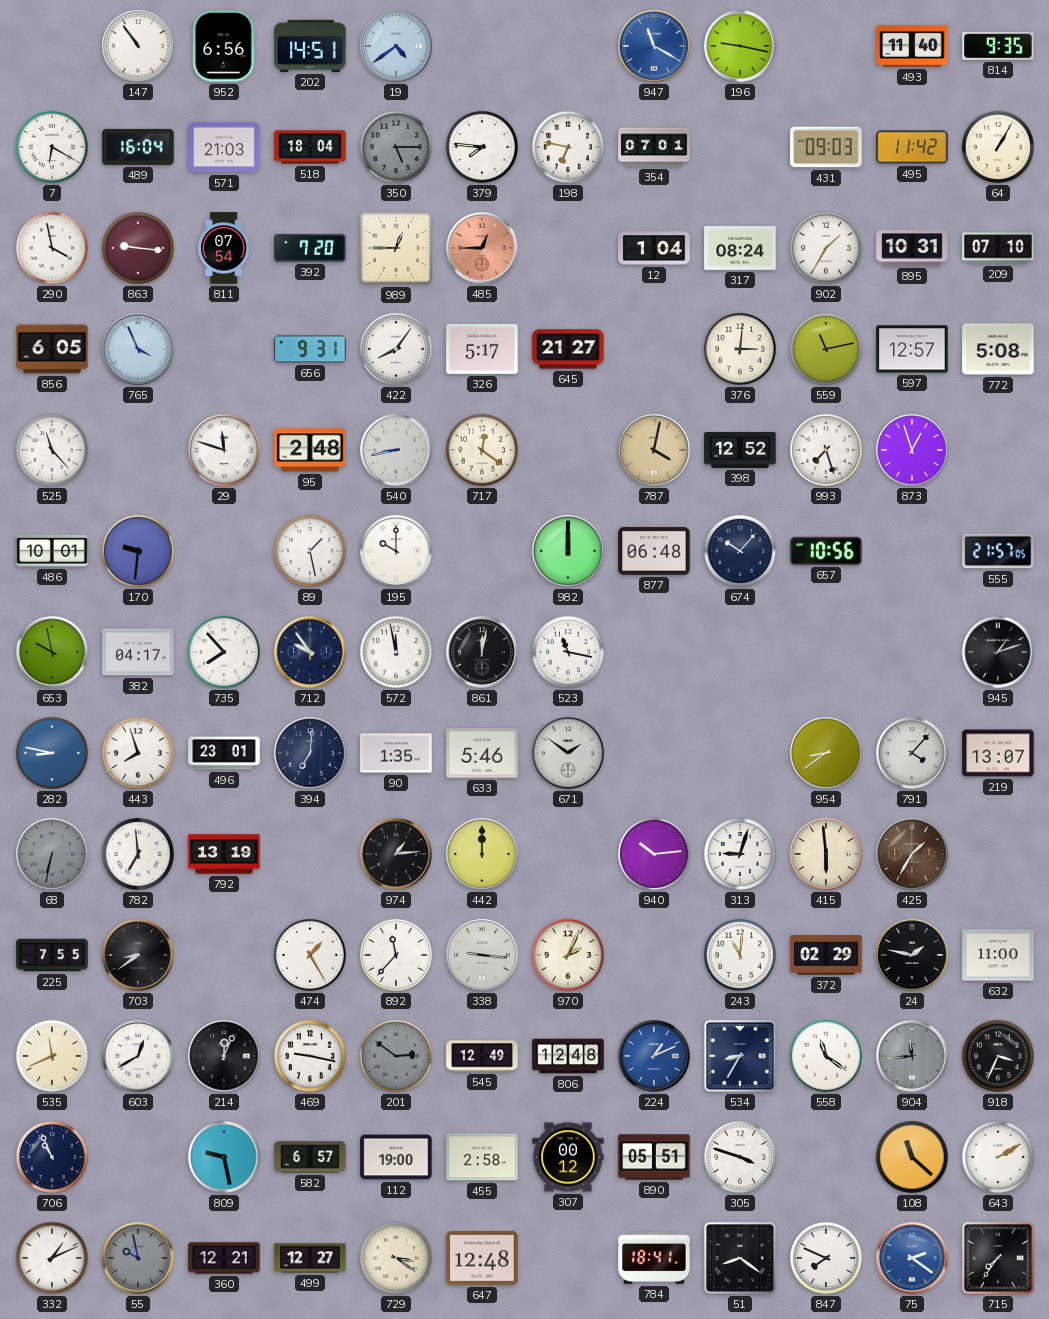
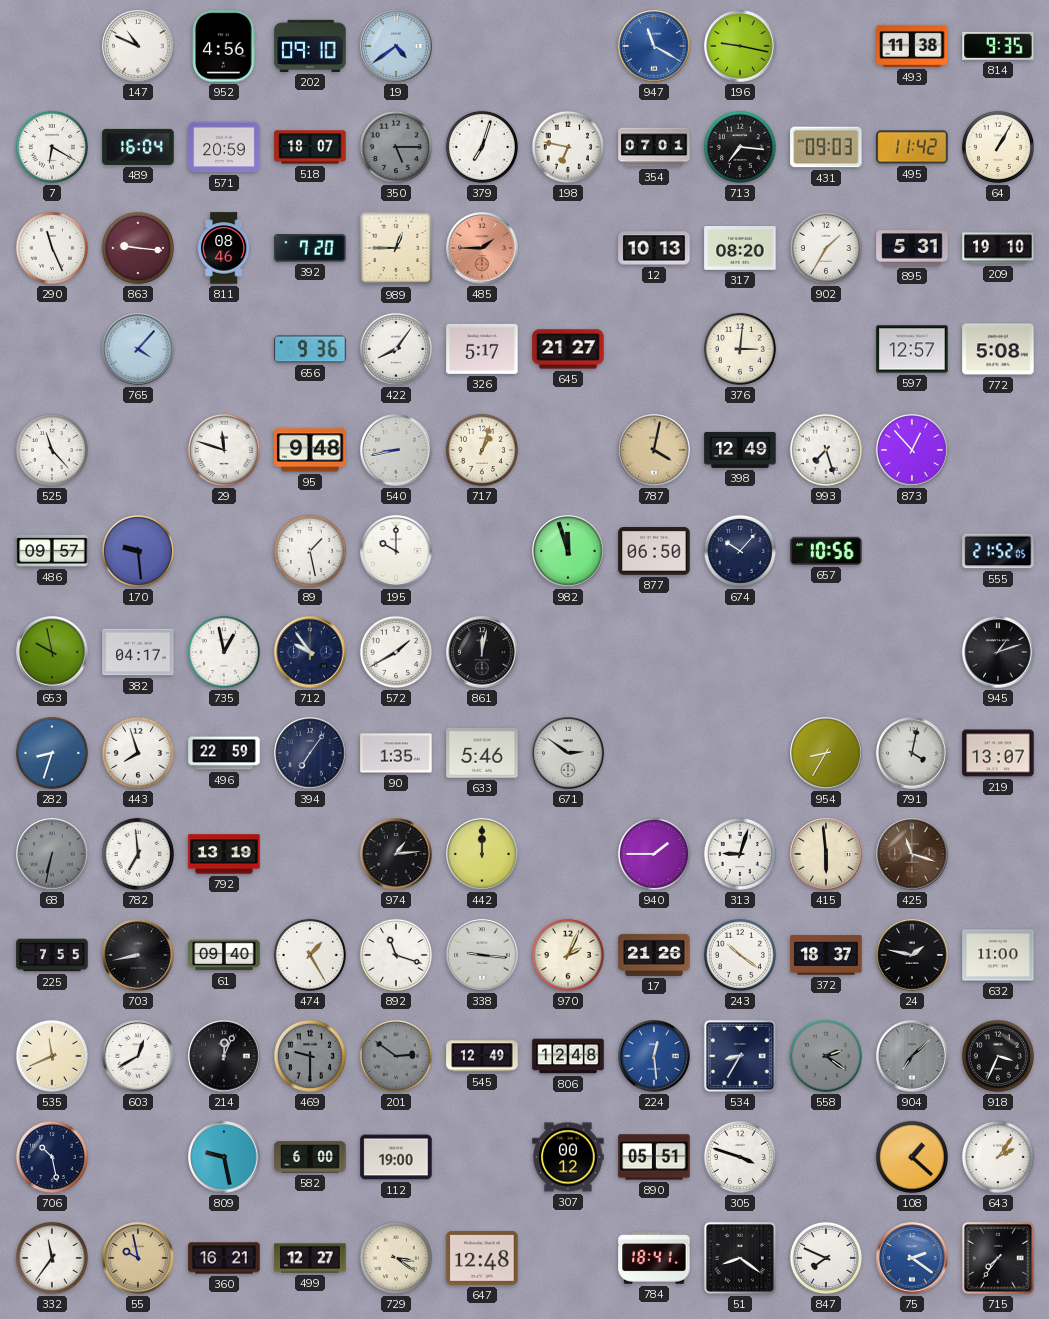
147: 10:54 -> 10:49
952: 6:56 -> 4:56
202: 14:51 -> 09:10
493: 11:40 -> 11:38
571: 21:03 -> 20:59
518: 18:04 -> 18:07
379: 7:46 -> 7:03
713: none -> 7:16
290: 3:58 -> 11:26
811: 07:54 -> 08:46
485: 12:45 -> 1:45
12: 1:04 -> 10:13
317: 08:24 -> 08:20
895: 10:31 -> 5:31
209: 07:10 -> 19:10
856: 6:05 -> none
765: 3:56 -> 4:07
656: 9:31 -> 9:36
559: 11:13 -> none
95: 2:48 -> 9:48
717: 12:21 -> 1:03
398: 12:52 -> 12:49
873: 12:57 -> 12:53
486: 10:01 -> 09:57
170: 9:31 -> 9:29
982: 12:00 -> 11:57
877: 06:48 -> 06:50
555: 21:57 -> 21:52
735: 7:53 -> 12:58
572: 11:58 -> 1:40
523: 11:17 -> none
282: 8:47 -> 8:33
496: 23:01 -> 22:59
394: 7:01 -> 7:06
671: 1:51 -> 2:51
954: 8:39 -> 8:35
791: 4:07 -> 4:02
940: 10:14 -> 1:45
425: 1:35 -> 11:18
703: 8:39 -> 8:43
61: none -> 09:40
892: 11:37 -> 11:18
17: none -> 21:26
243: 11:01 -> 10:21
372: 02:29 -> 18:37
469: 9:17 -> 9:30
469 dial: white -> grey
224: 1:11 -> 12:29
558: 11:21 -> 2:21
558 dial: white -> grey
904: 11:44 -> 7:08
706: 10:56 -> 10:28
582: 6:57 -> 6:00
455: 2:58 -> none
108: 11:22 -> 1:22
643: 2:10 -> 2:06
332: 1:11 -> 11:36
55 dial: grey -> champagne
360: 12:21 -> 16:21
